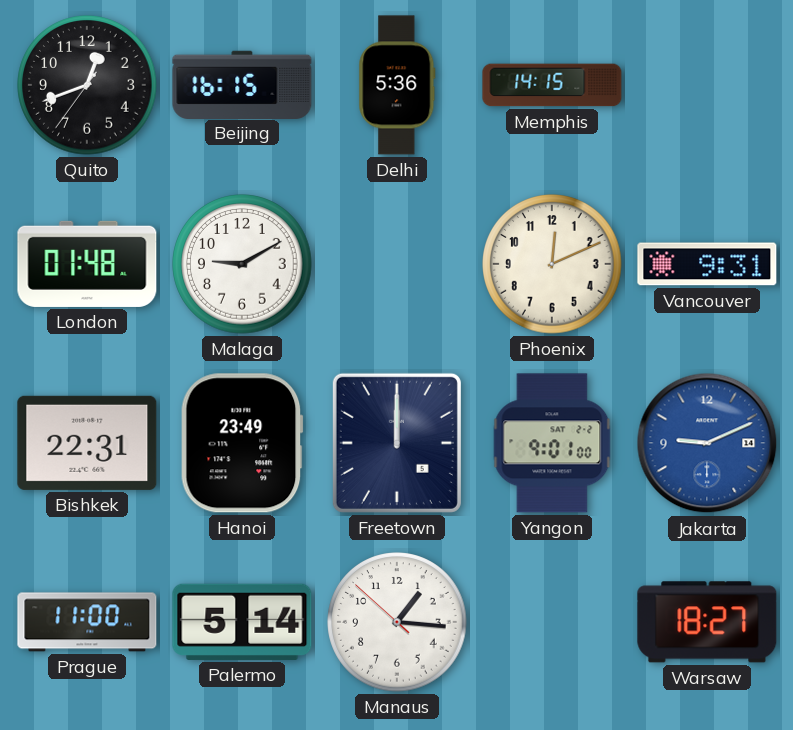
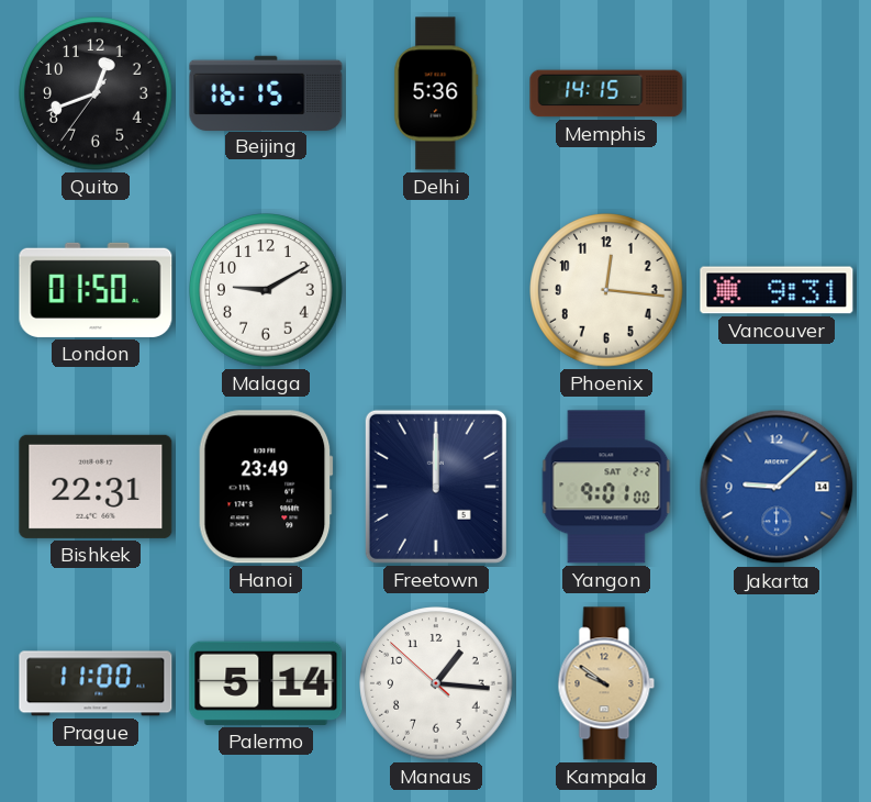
London: 01:48 -> 01:50
Phoenix: 12:11 -> 12:16
Jakarta: 9:11 -> 9:08
Kampala: none -> 9:51
Warsaw: 18:27 -> none
